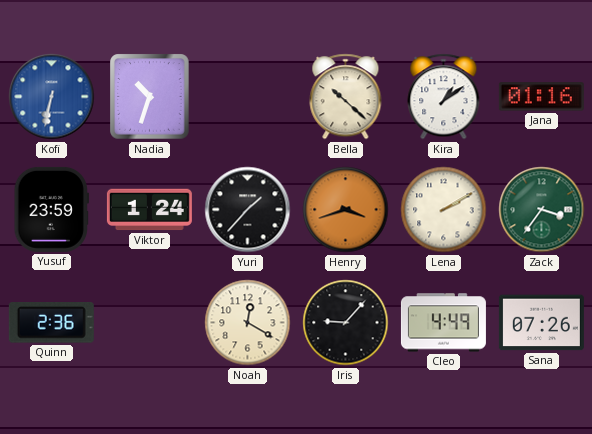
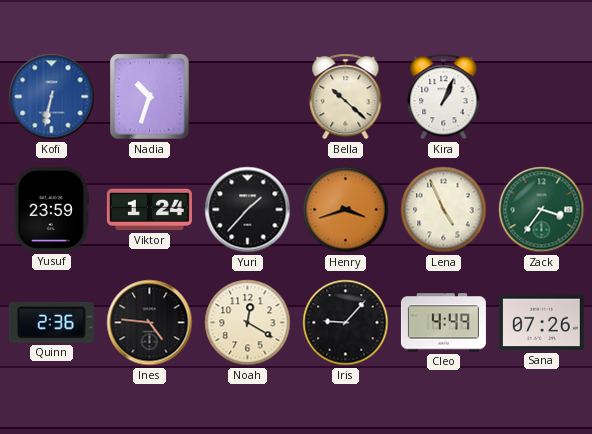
Kira: 1:09 -> 1:04
Jana: 01:16 -> none
Lena: 2:10 -> 4:56
Ines: none -> 4:46
